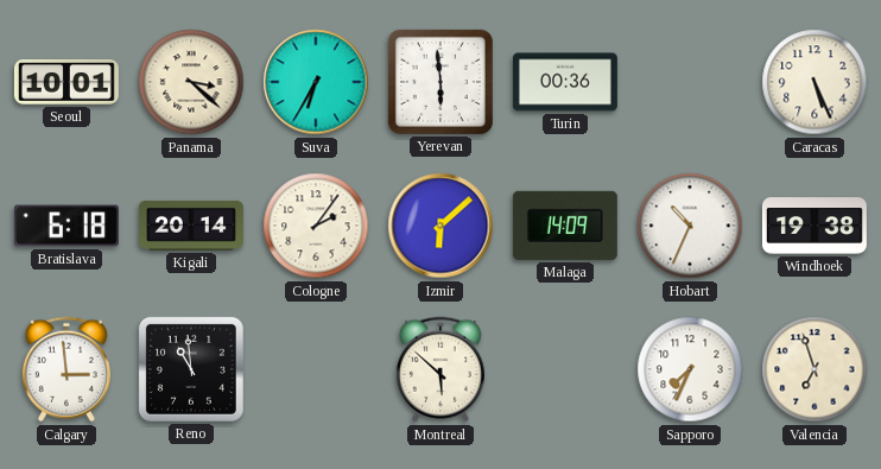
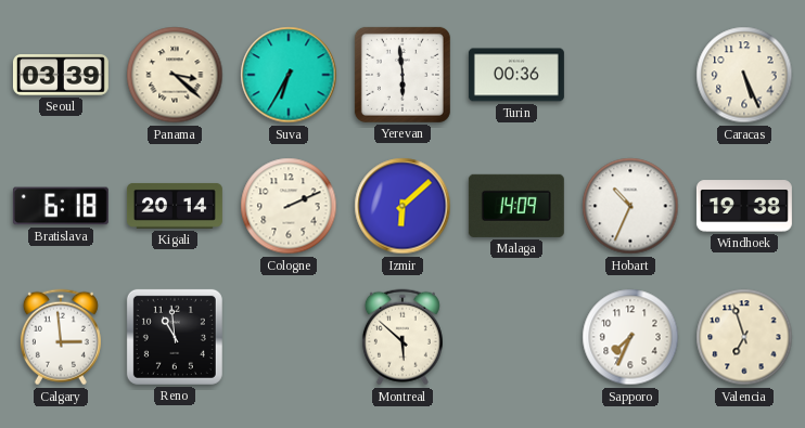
Seoul: 10:01 -> 03:39
Cologne: 2:06 -> 2:11
